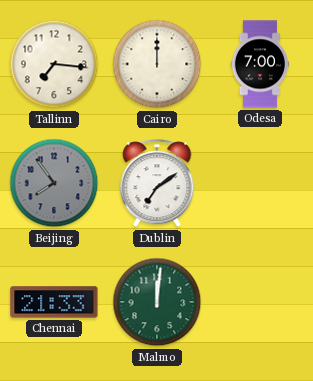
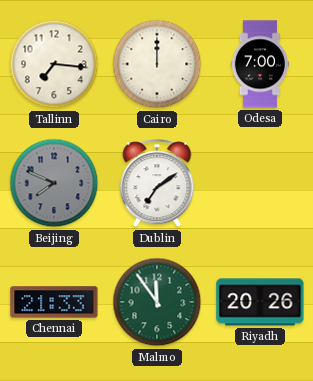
Beijing: 7:54 -> 7:49
Malmo: 12:01 -> 11:54
Riyadh: none -> 20:26
